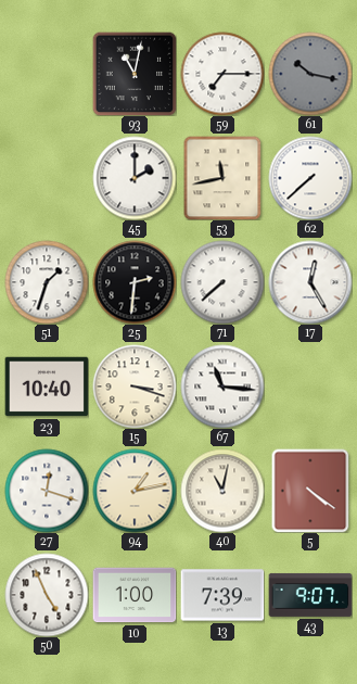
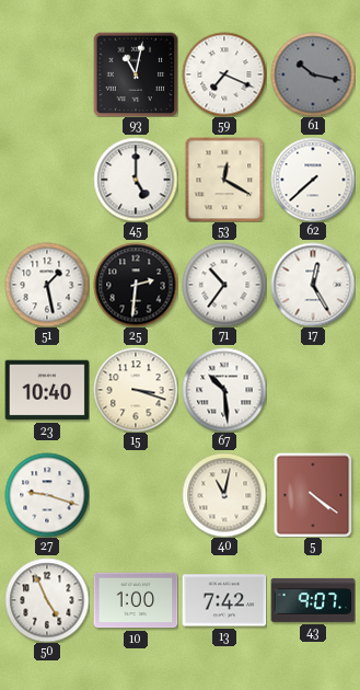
59: 7:15 -> 7:19
45: 2:00 -> 5:00
53: 11:43 -> 12:20
51: 1:33 -> 1:28
71: 7:38 -> 10:36
67: 11:16 -> 10:29
27: 12:18 -> 9:18
94: 1:13 -> none
13: 7:39 -> 7:42
